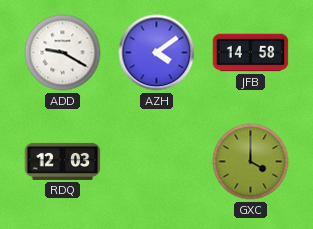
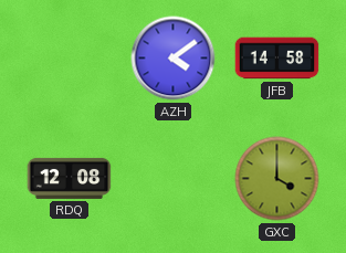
ADD: 9:20 -> none
RDQ: 12:03 -> 12:08
